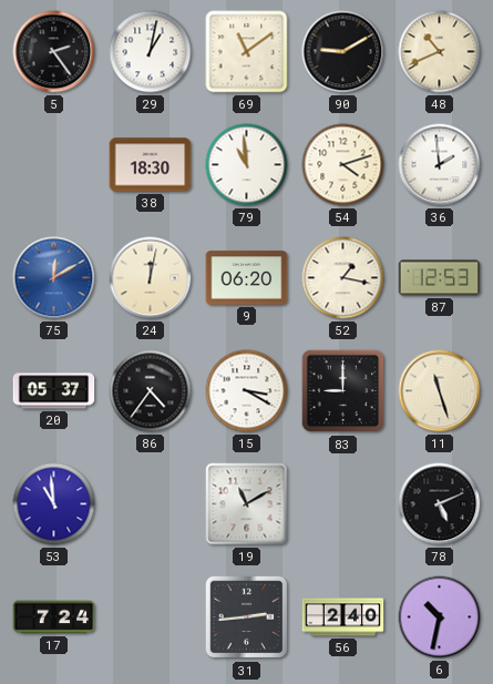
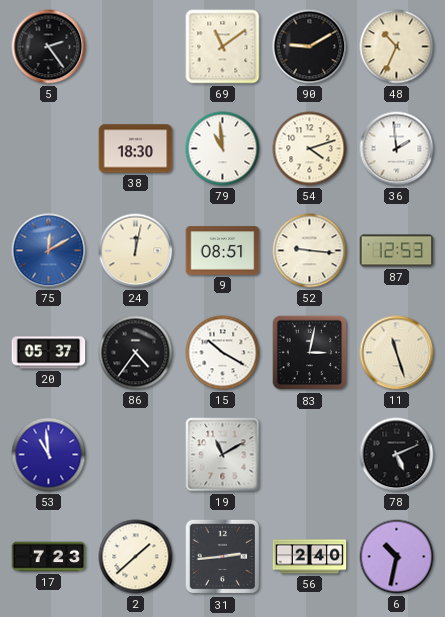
29: 1:02 -> none
48: 10:41 -> 10:34
9: 06:20 -> 08:51
52: 1:17 -> 9:16
15: 3:20 -> 10:20
83: 9:00 -> 3:02
17: 7:24 -> 7:23
2: none -> 1:38
